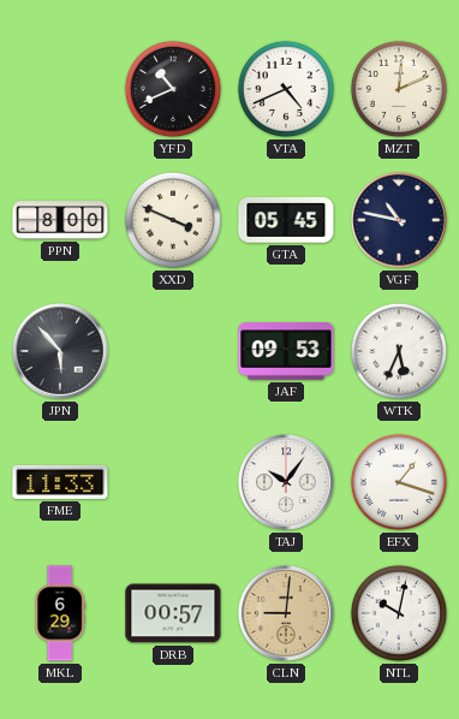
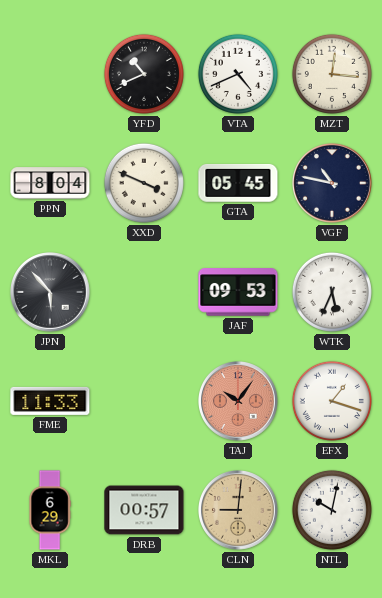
MZT: 12:11 -> 12:16
PPN: 8:00 -> 8:04
TAJ dial: white -> salmon
